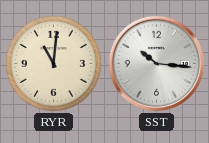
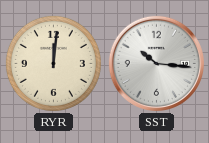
RYR: 11:01 -> 12:01
